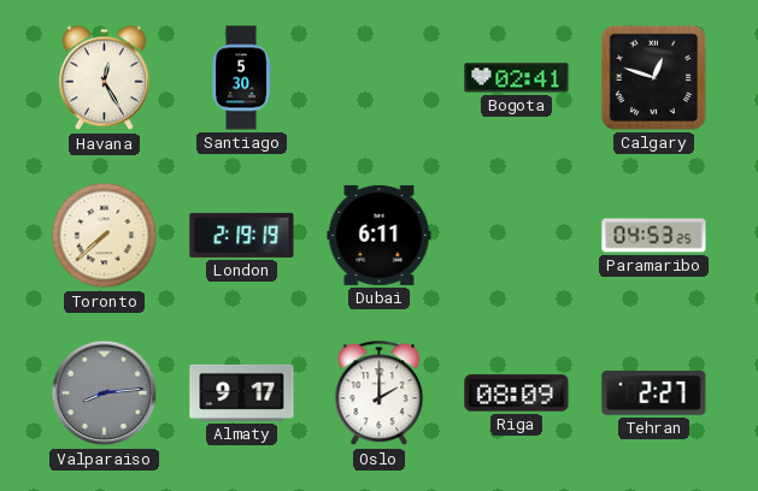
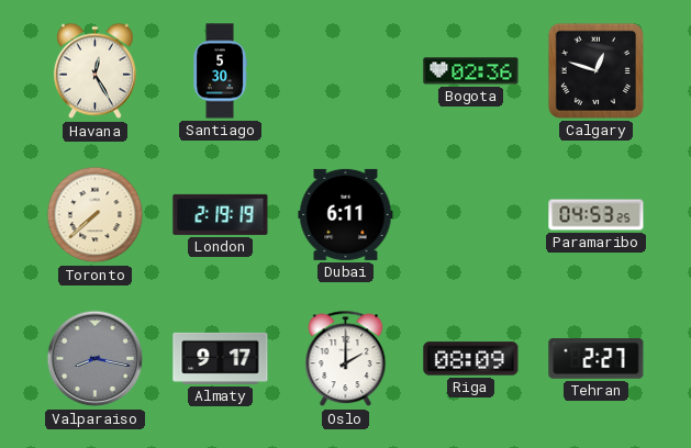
Bogota: 02:41 -> 02:36
Valparaiso: 8:14 -> 8:17
